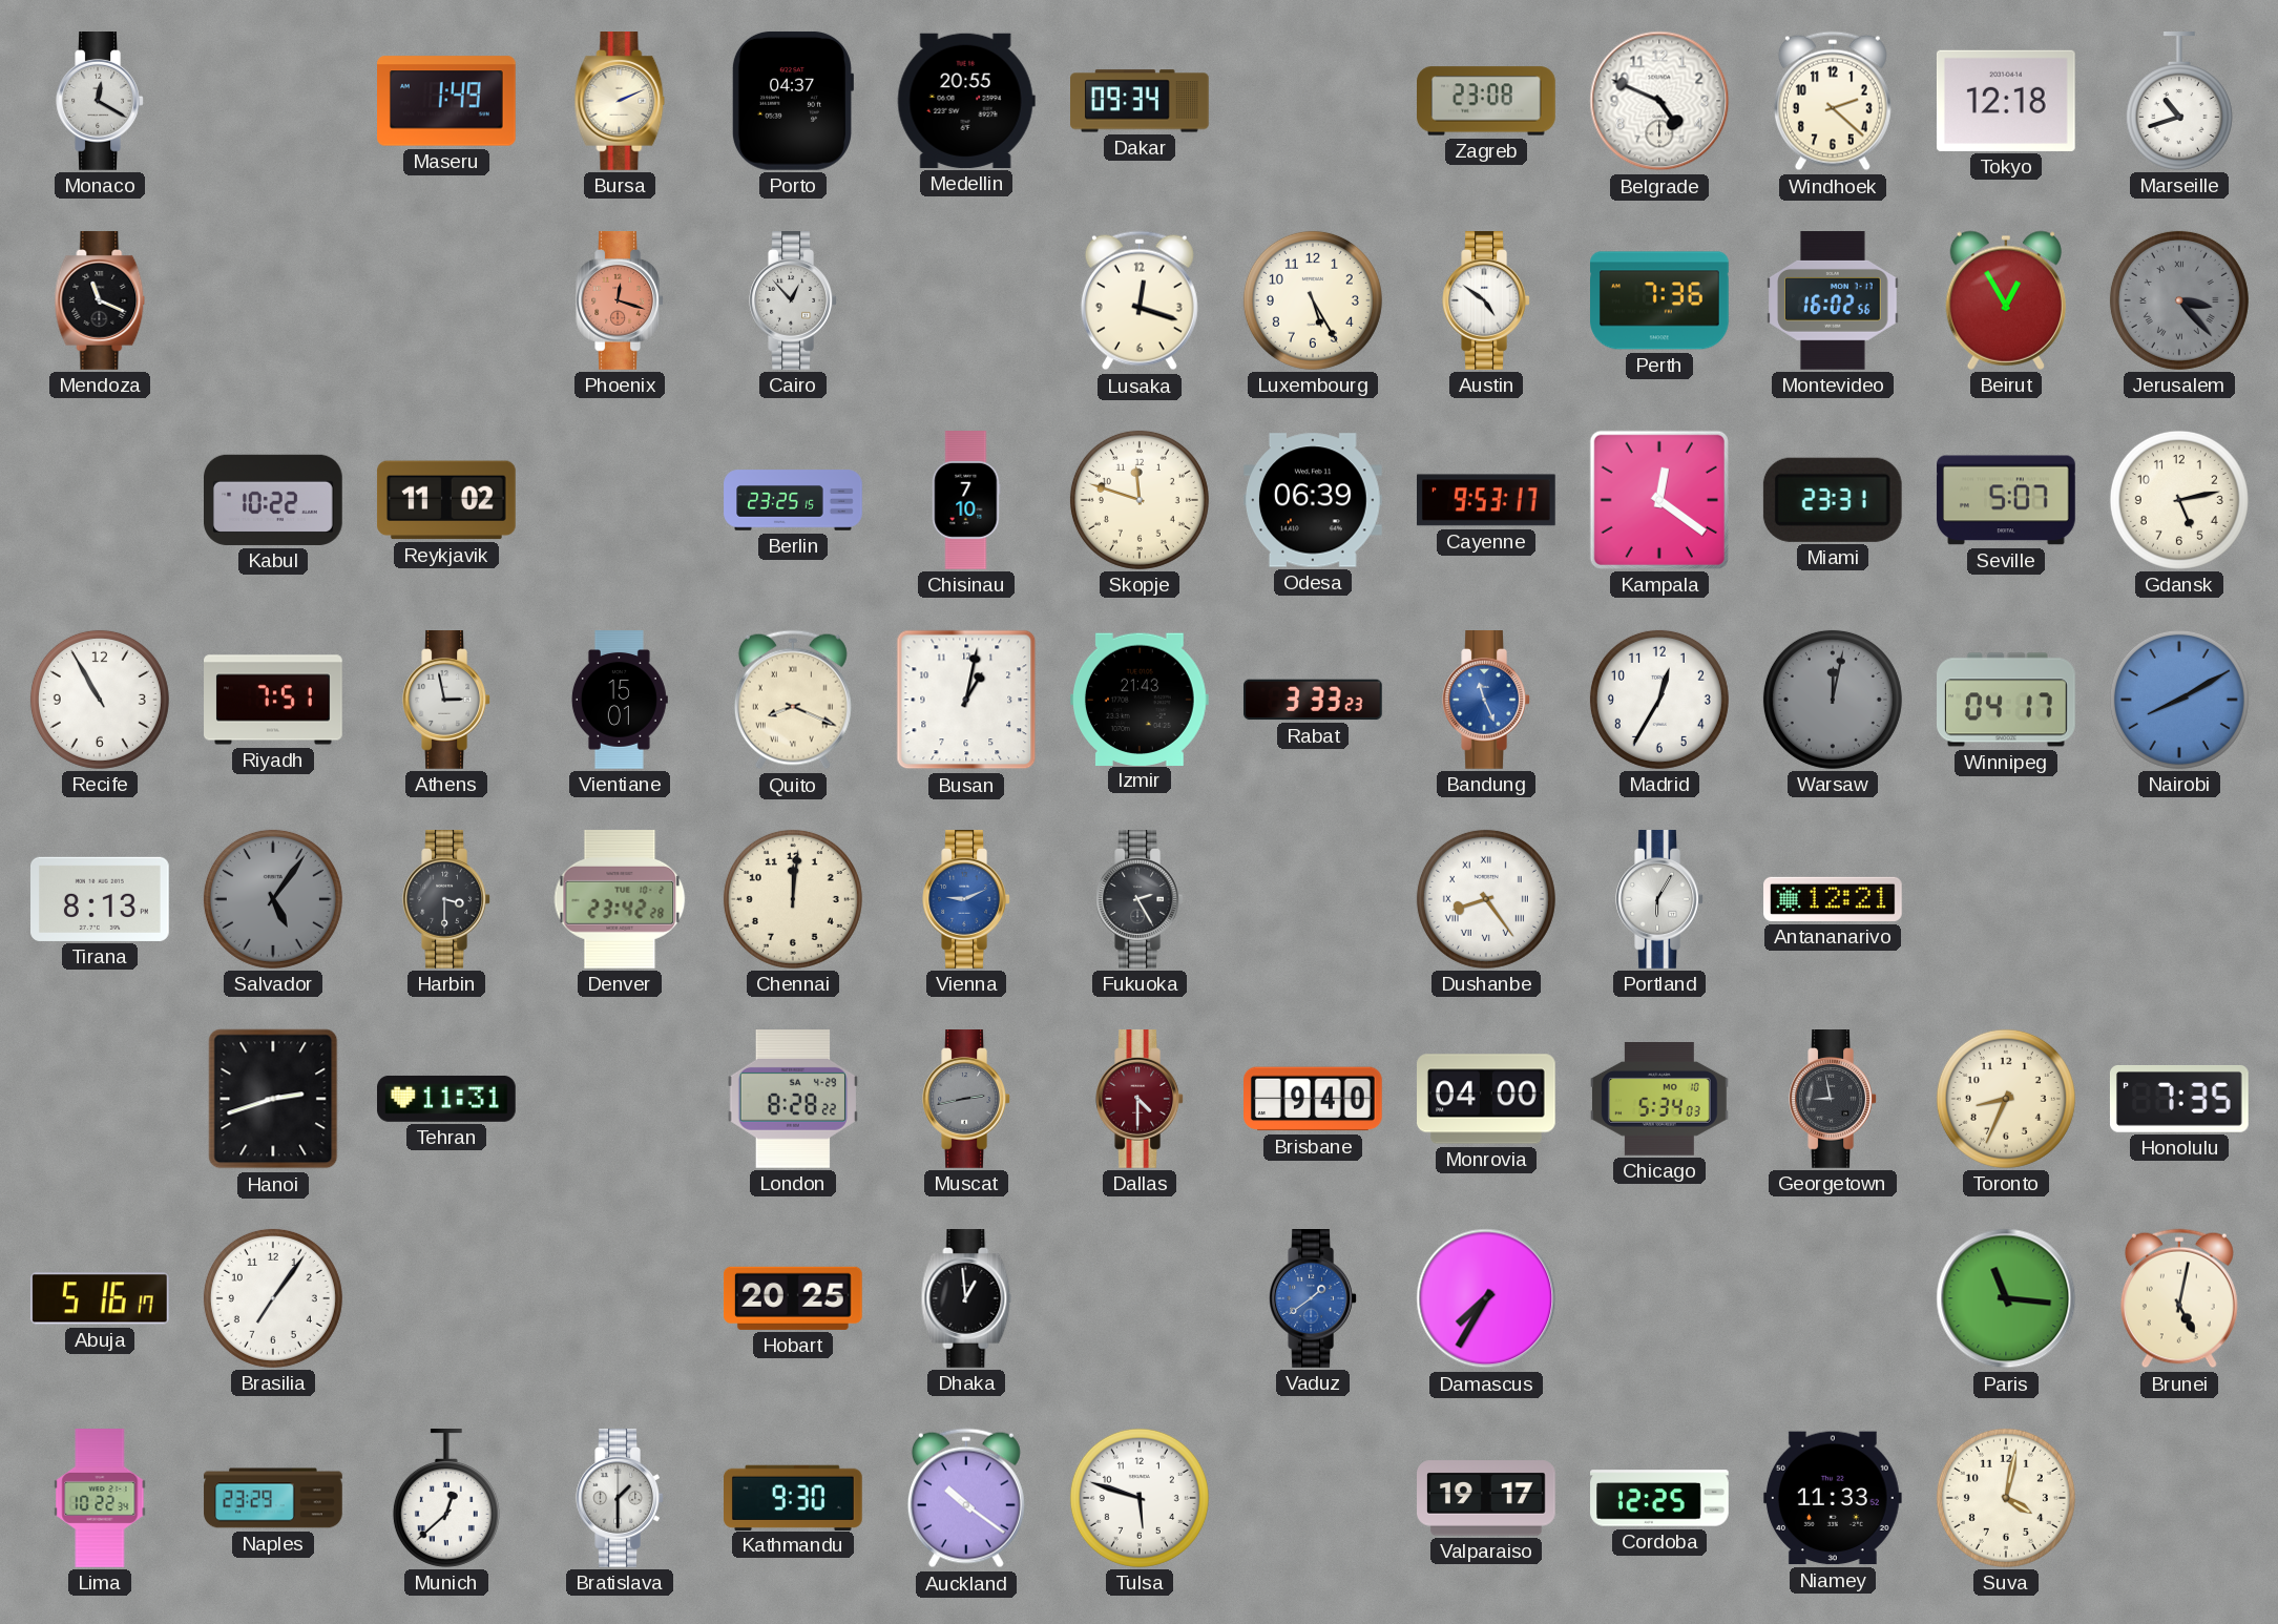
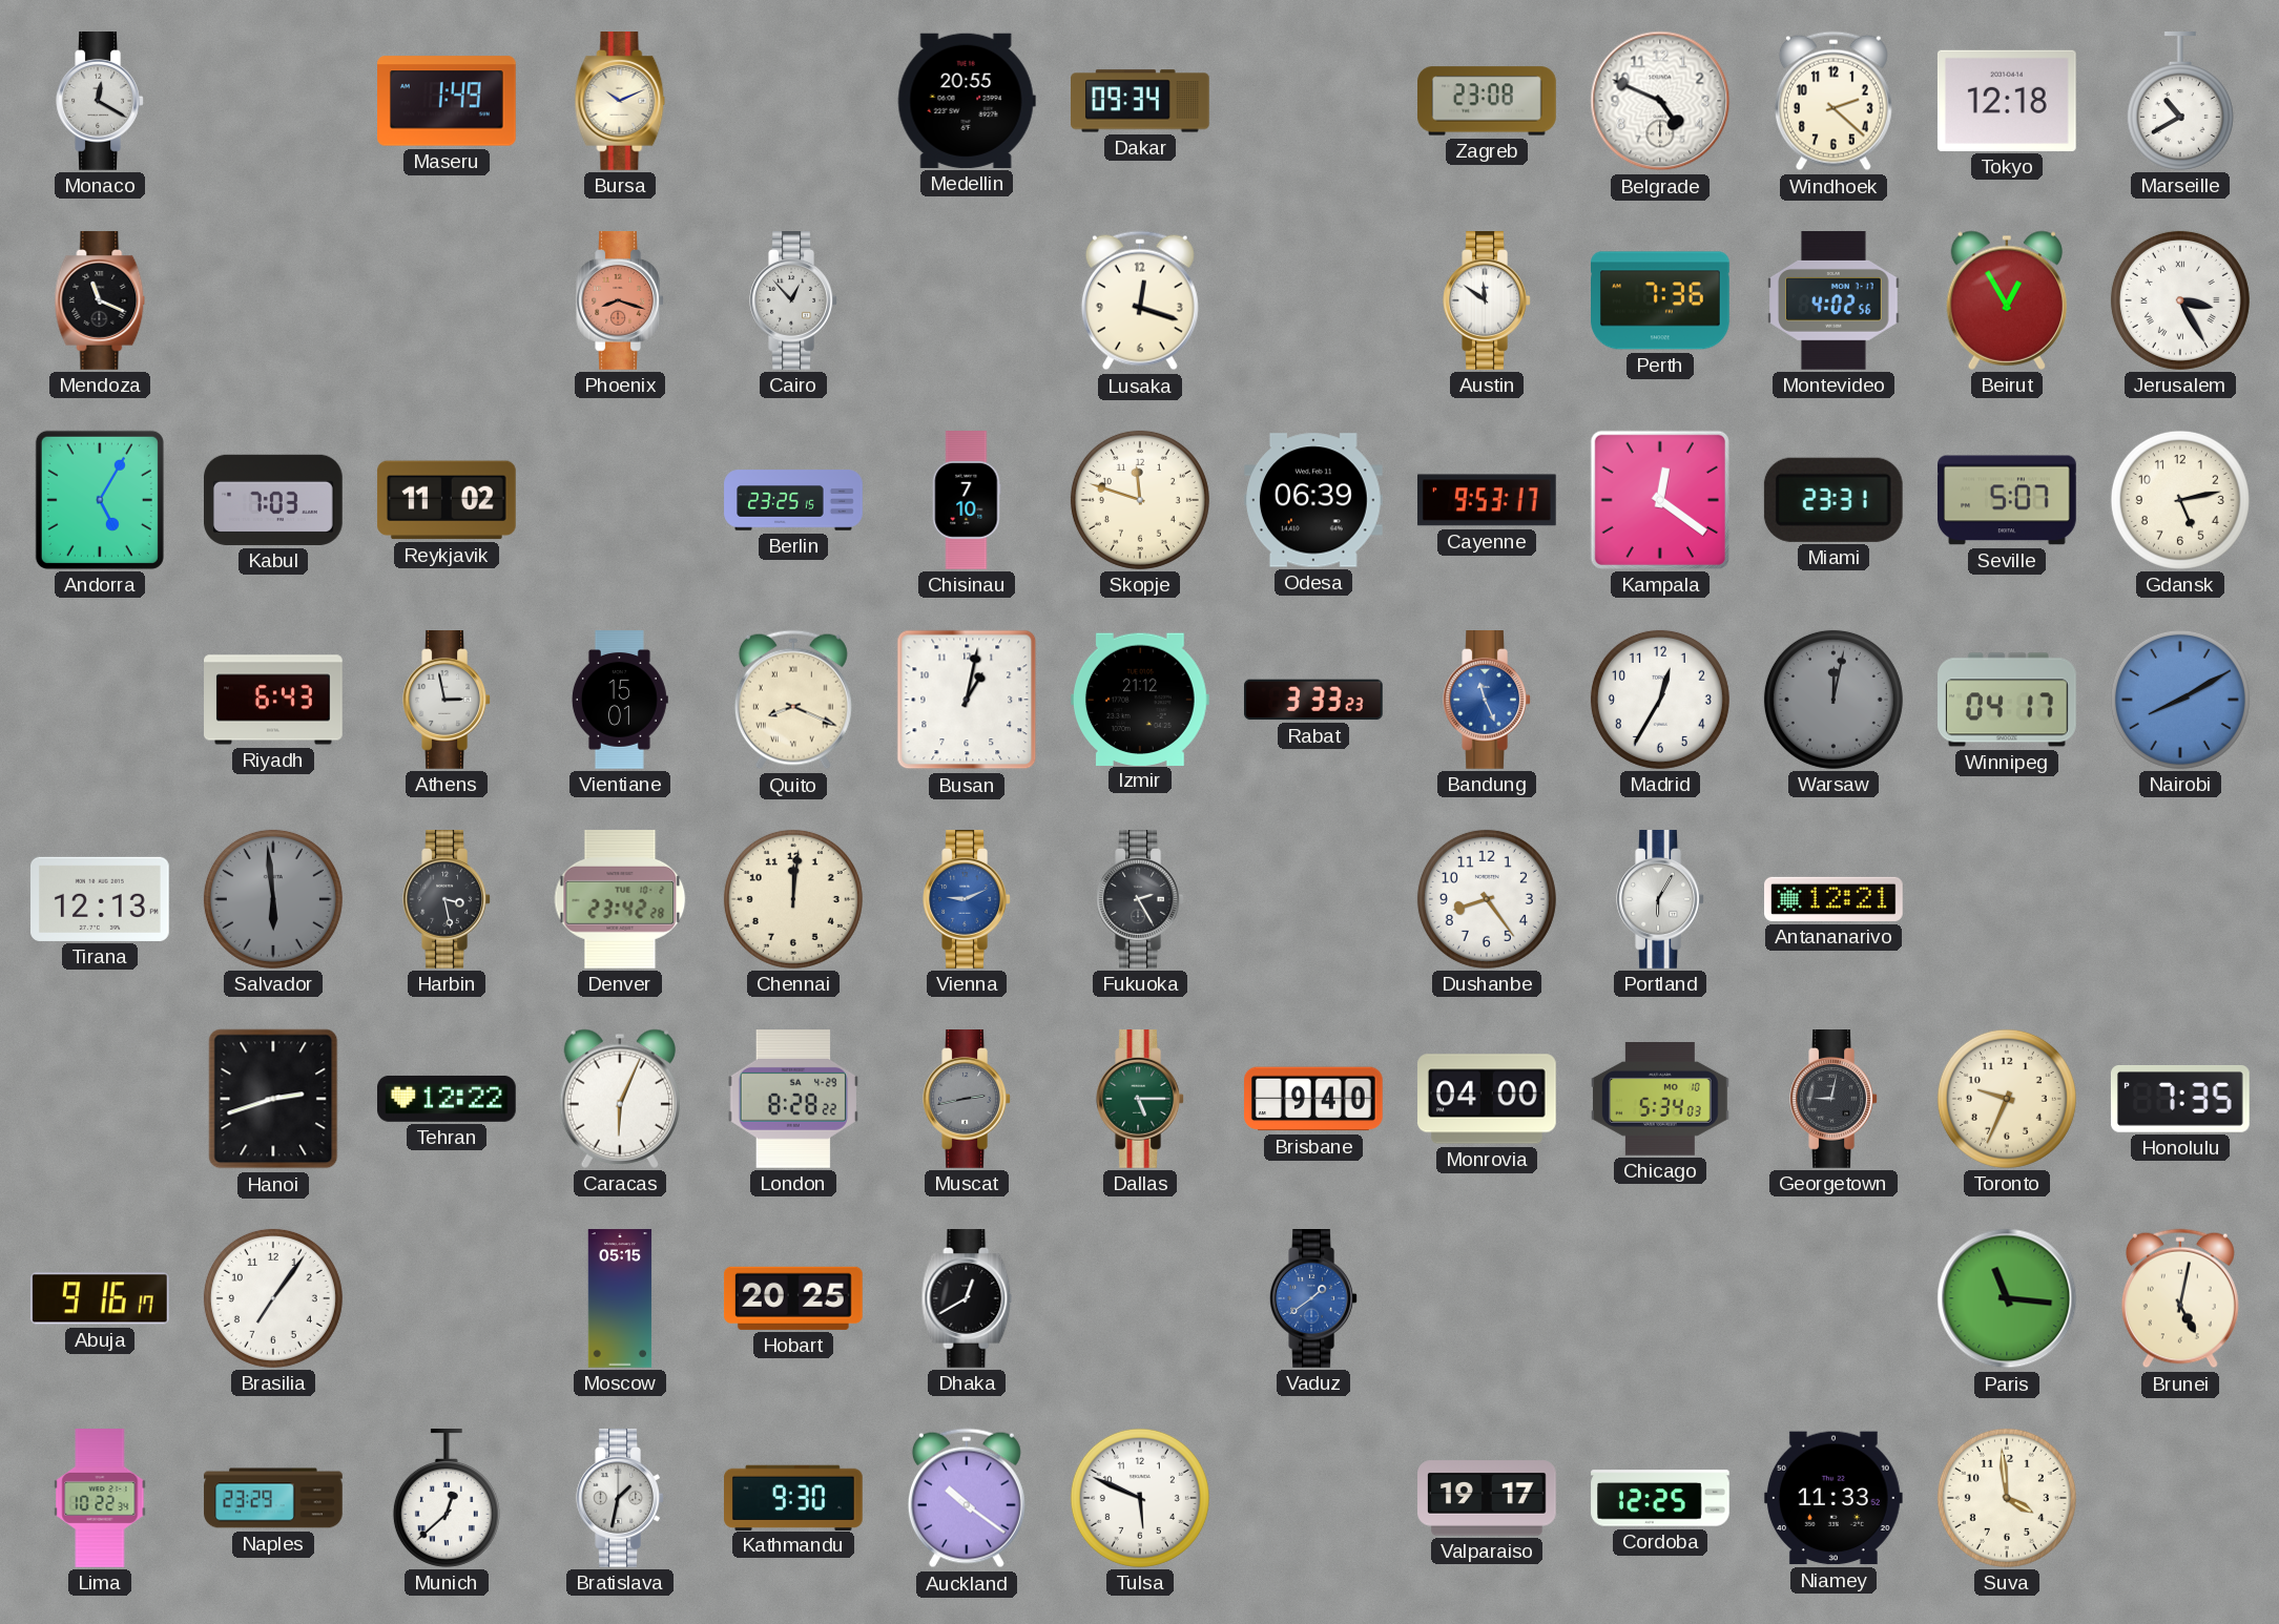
Bursa: 2:11 -> 10:11
Porto: 04:37 -> none
Marseille: 10:42 -> 10:40
Phoenix: 12:18 -> 8:18
Luxembourg: 5:25 -> none
Austin: 4:51 -> 11:51
Montevideo: 16:02 -> 4:02
Jerusalem: 3:23 -> 3:25
Jerusalem dial: grey -> white
Andorra: none -> 5:05
Kabul: 10:22 -> 7:03
Recife: 10:55 -> none
Riyadh: 7:51 -> 6:43
Izmir: 21:43 -> 21:12
Tirana: 8:13 -> 12:13
Salvador: 5:06 -> 5:59
Harbin: 3:30 -> 3:28
Dushanbe numerals: Roman -> Arabic
Tehran: 11:31 -> 12:22
Caracas: none -> 6:04
Dallas: 4:30 -> 5:15
Dallas dial: burgundy -> green
Georgetown: 8:58 -> 9:02
Toronto: 8:34 -> 9:34
Abuja: 5:16 -> 9:16
Moscow: none -> 05:15
Dhaka: 12:59 -> 12:40
Damascus: 7:35 -> none
Bratislava: 1:30 -> 1:32
Tulsa: 5:48 -> 5:49
Suva: 4:02 -> 3:59
